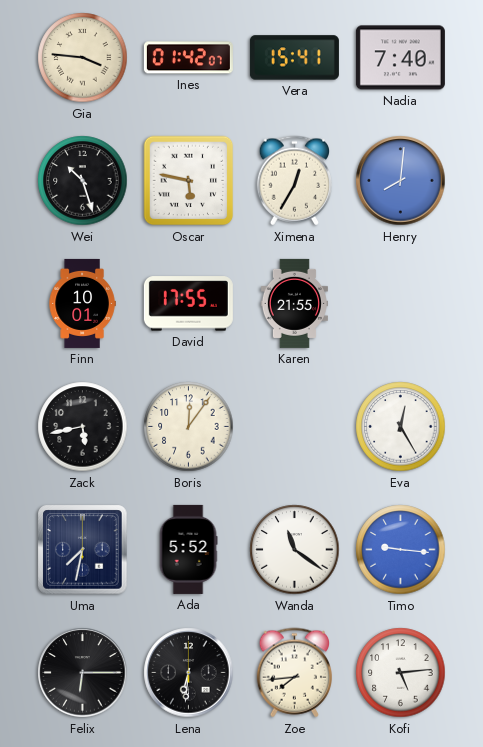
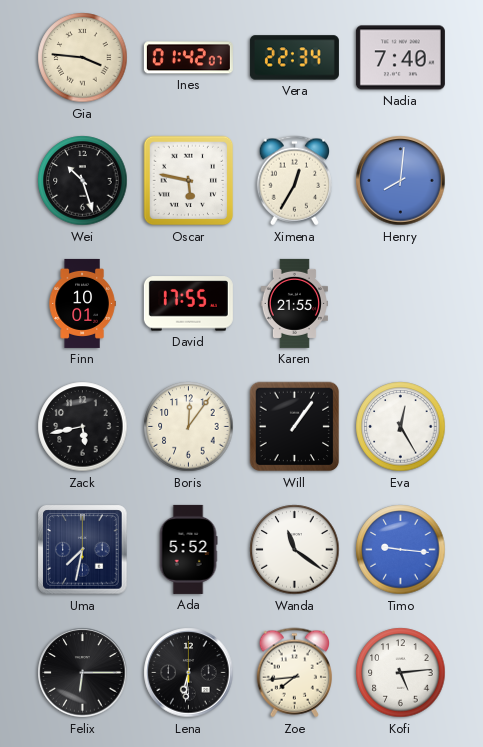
Vera: 15:41 -> 22:34
Will: none -> 1:06
